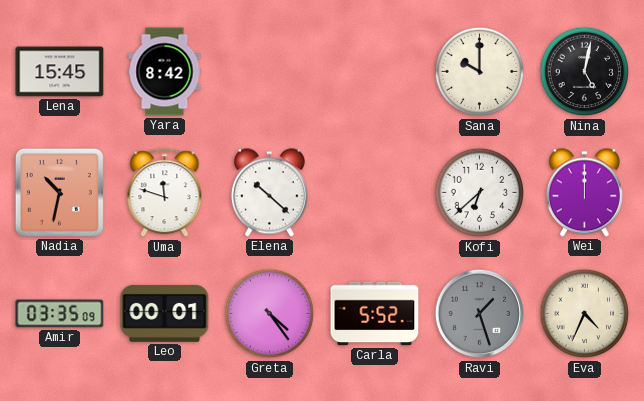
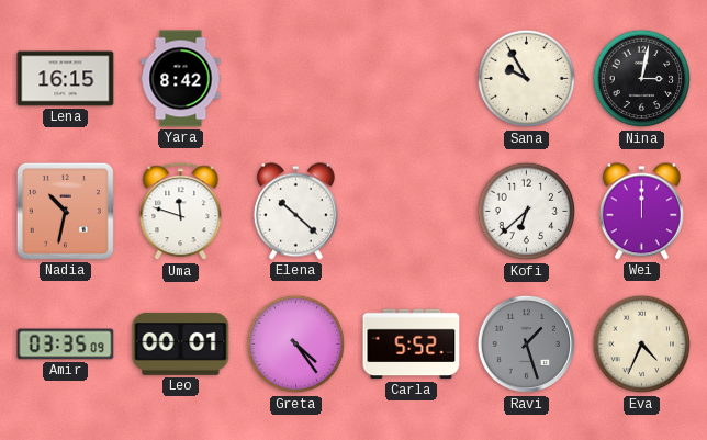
Lena: 15:45 -> 16:15
Sana: 10:00 -> 9:55
Nina: 5:02 -> 3:02
